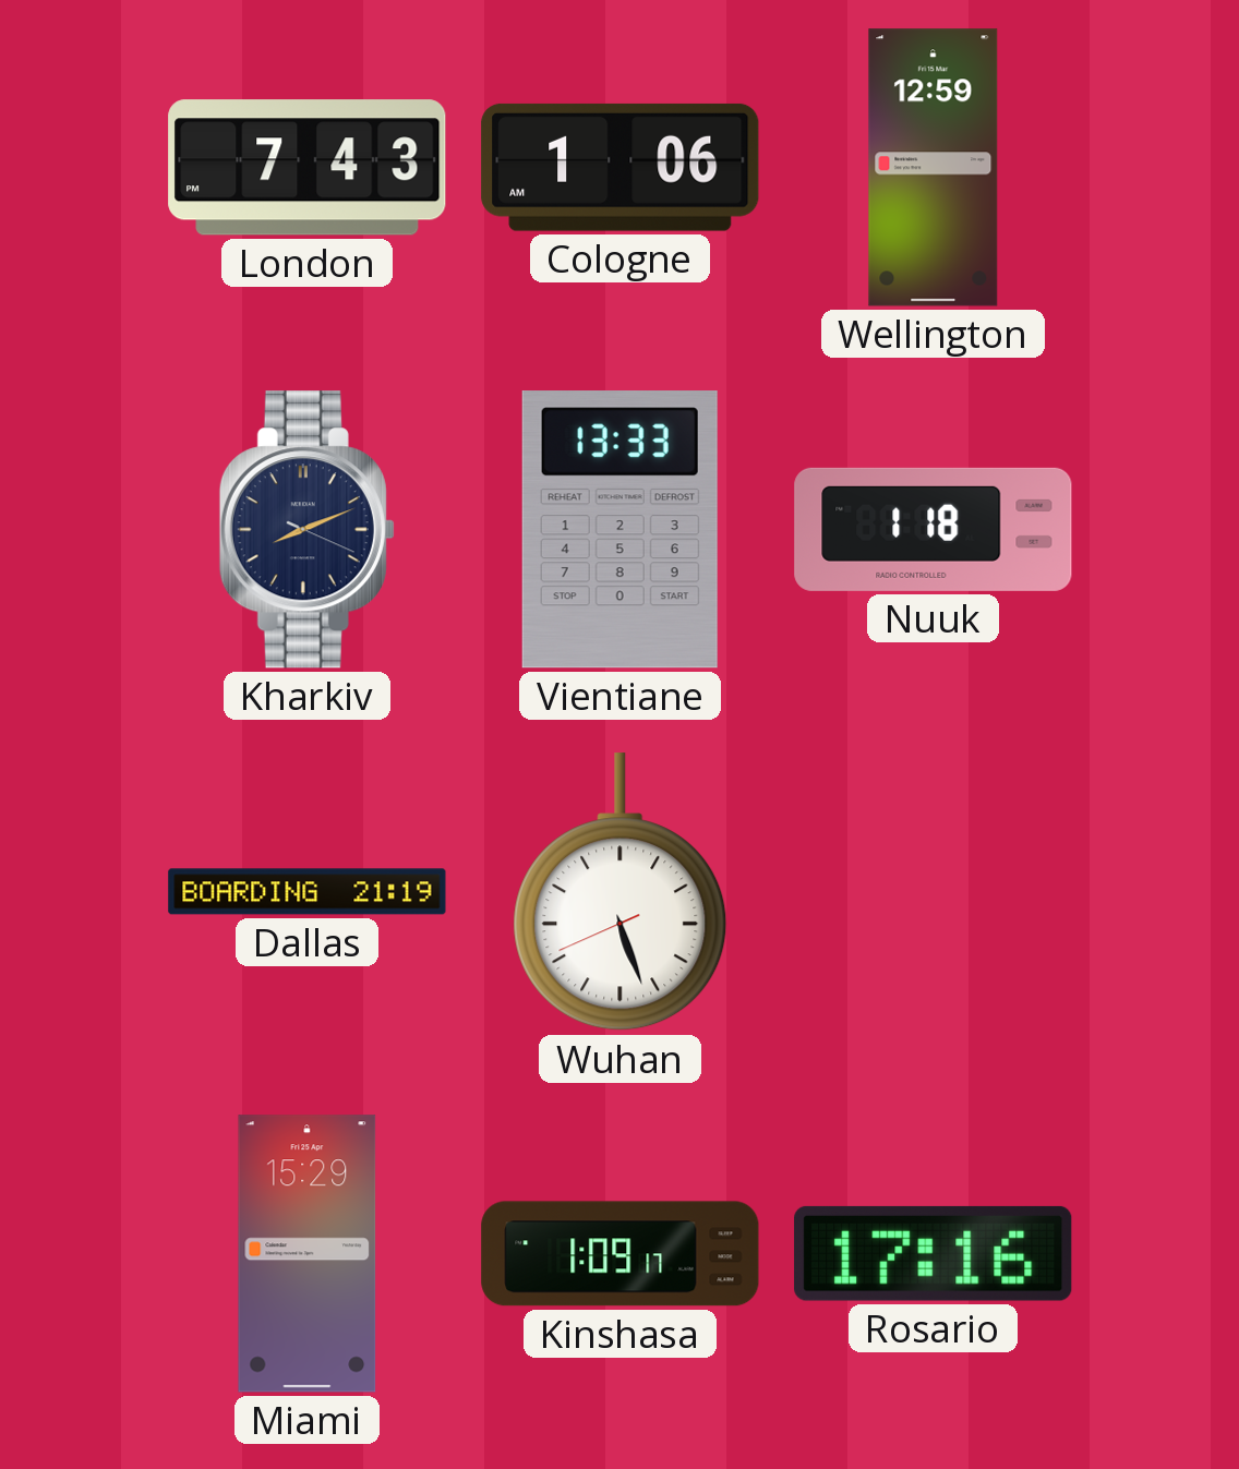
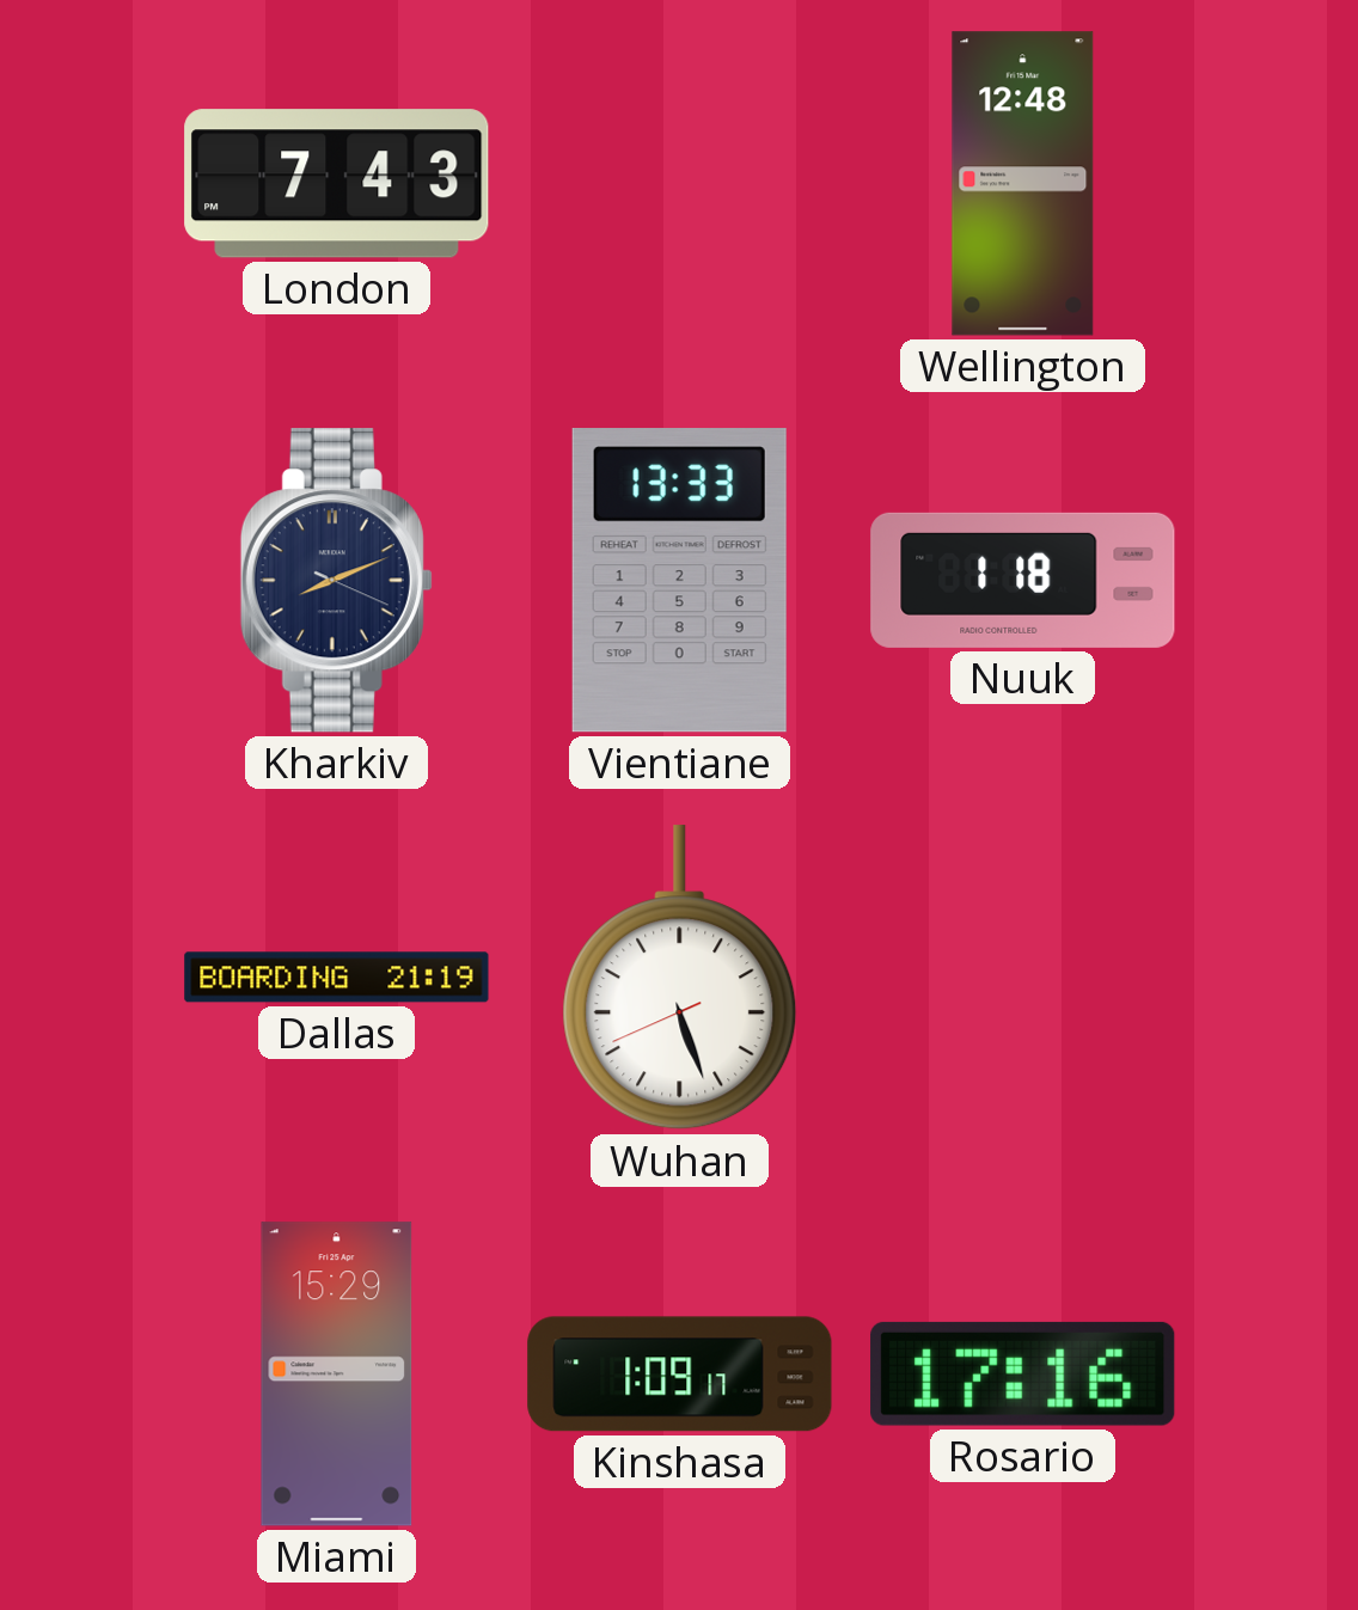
Cologne: 1:06 -> none
Wellington: 12:59 -> 12:48
